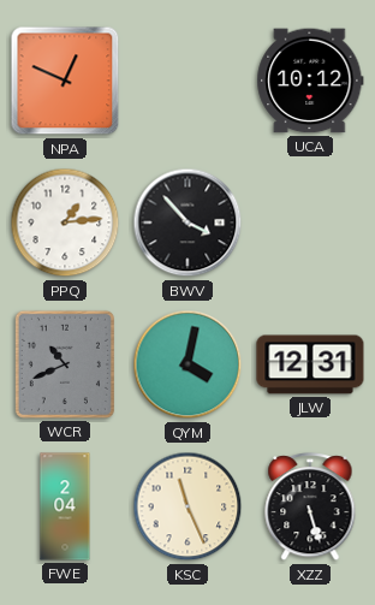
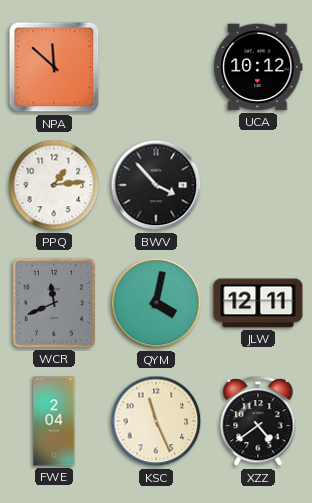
NPA: 12:49 -> 11:52
WCR: 10:41 -> 11:41
JLW: 12:31 -> 12:11
XZZ: 5:27 -> 4:39
